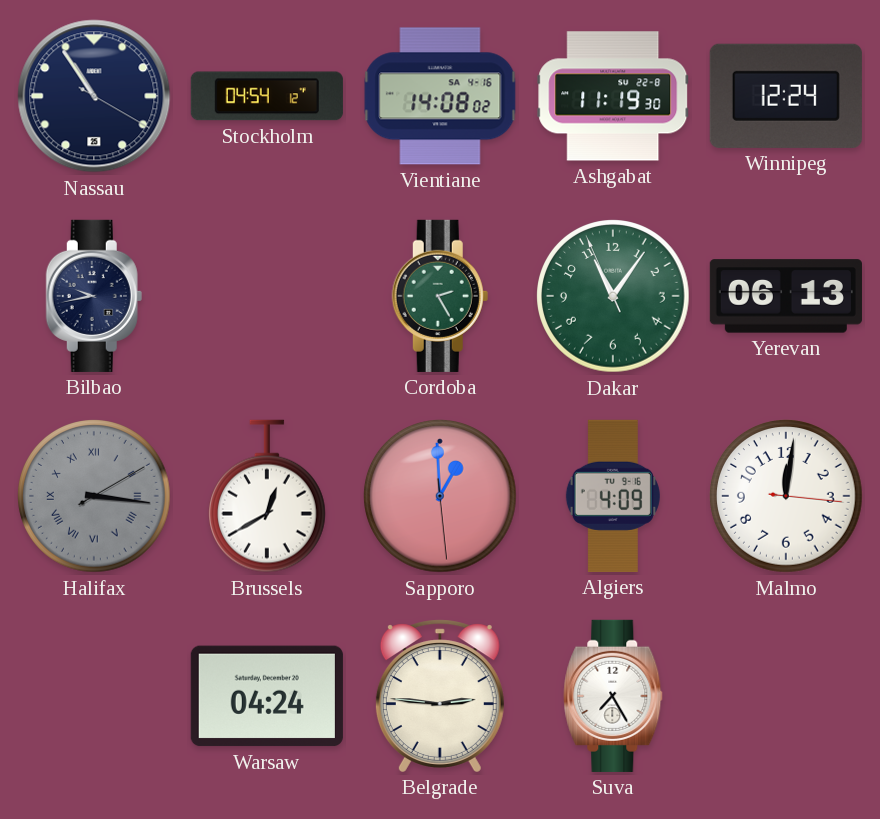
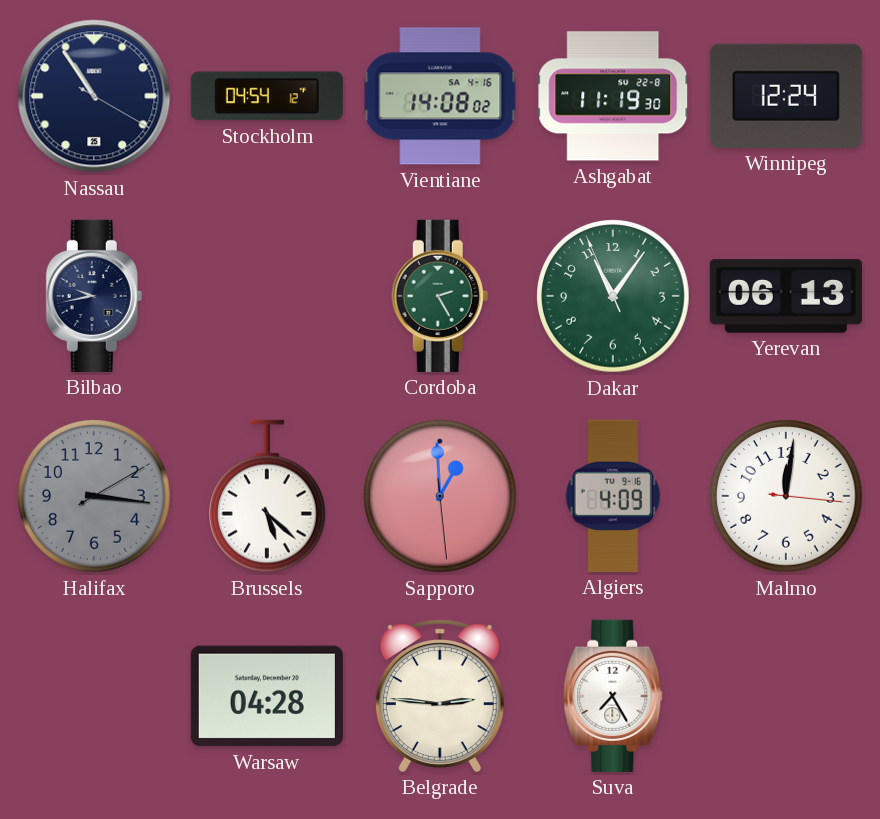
Halifax numerals: Roman -> Arabic
Brussels: 12:40 -> 5:22
Warsaw: 04:24 -> 04:28
